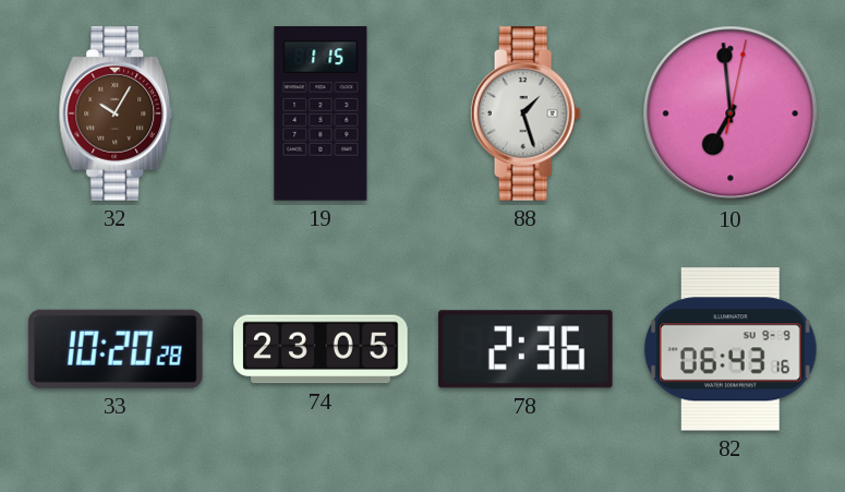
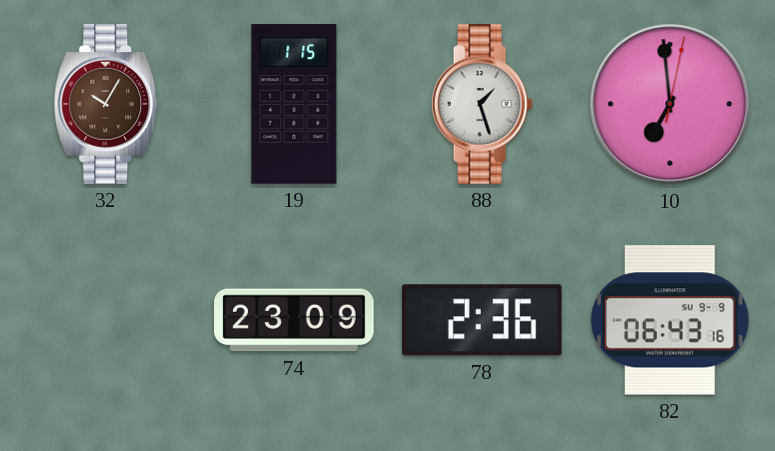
33: 10:20 -> none
74: 23:05 -> 23:09
